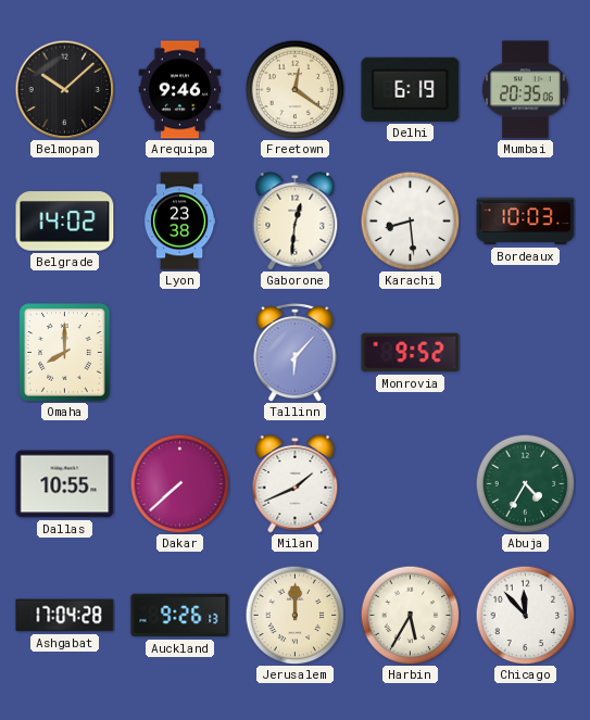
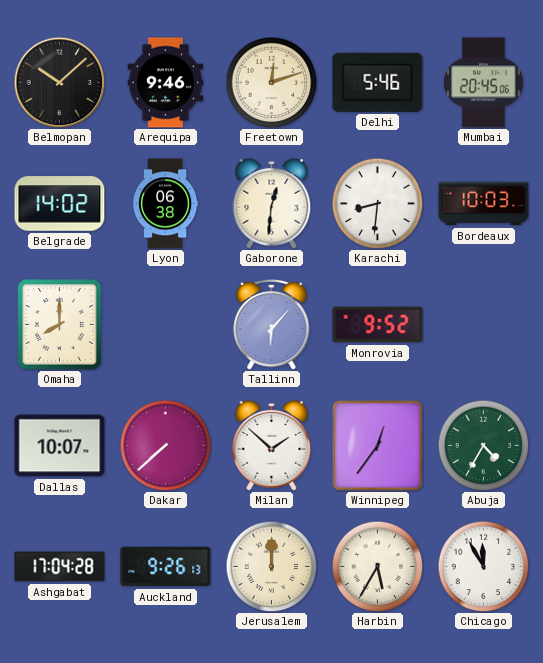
Freetown: 12:21 -> 12:12
Delhi: 6:19 -> 5:46
Mumbai: 20:35 -> 20:45
Lyon: 23:38 -> 06:38
Karachi: 8:29 -> 8:31
Dallas: 10:55 -> 10:07
Milan: 1:41 -> 1:52
Winnipeg: none -> 12:36
Chicago: 11:53 -> 11:55
